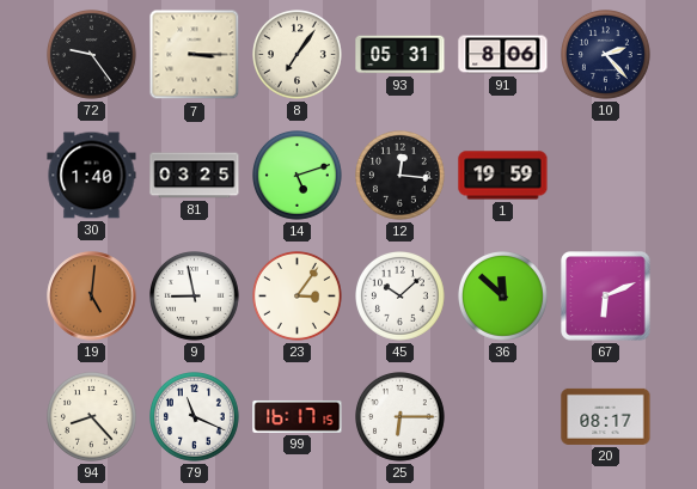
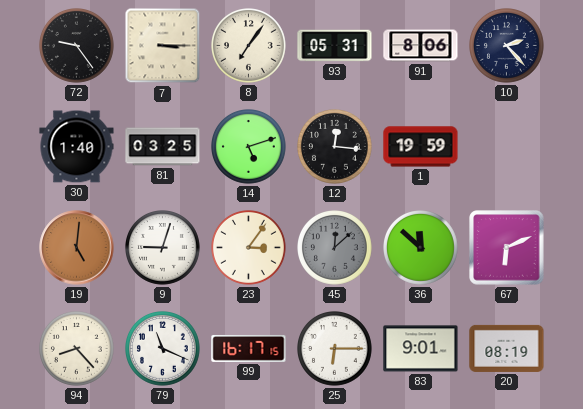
9: 8:58 -> 9:03
45: 10:08 -> 12:08
45 dial: white -> grey
83: none -> 9:01
20: 08:17 -> 08:19
